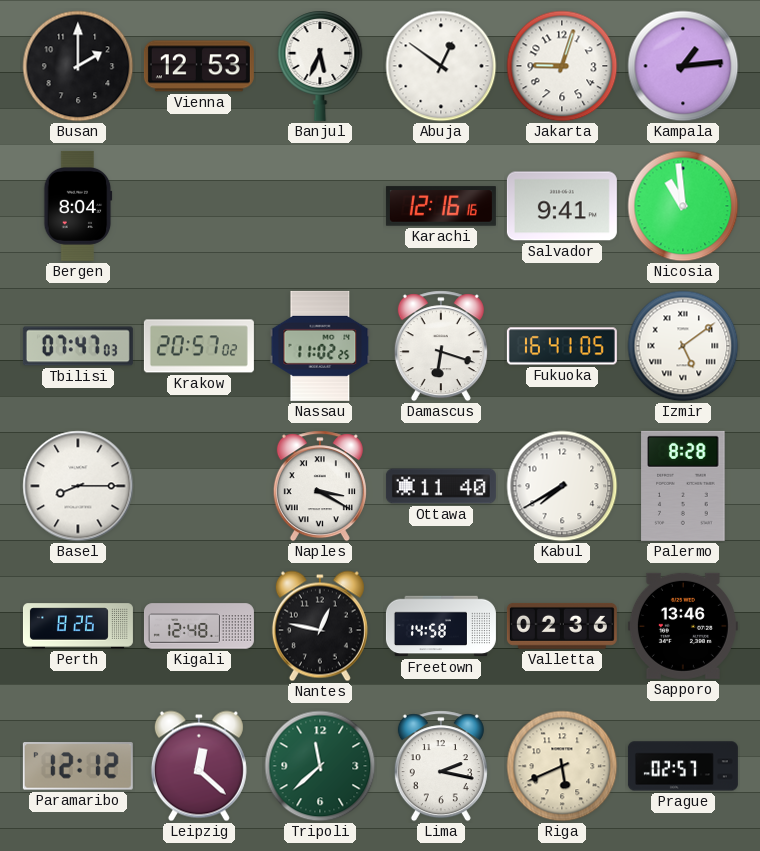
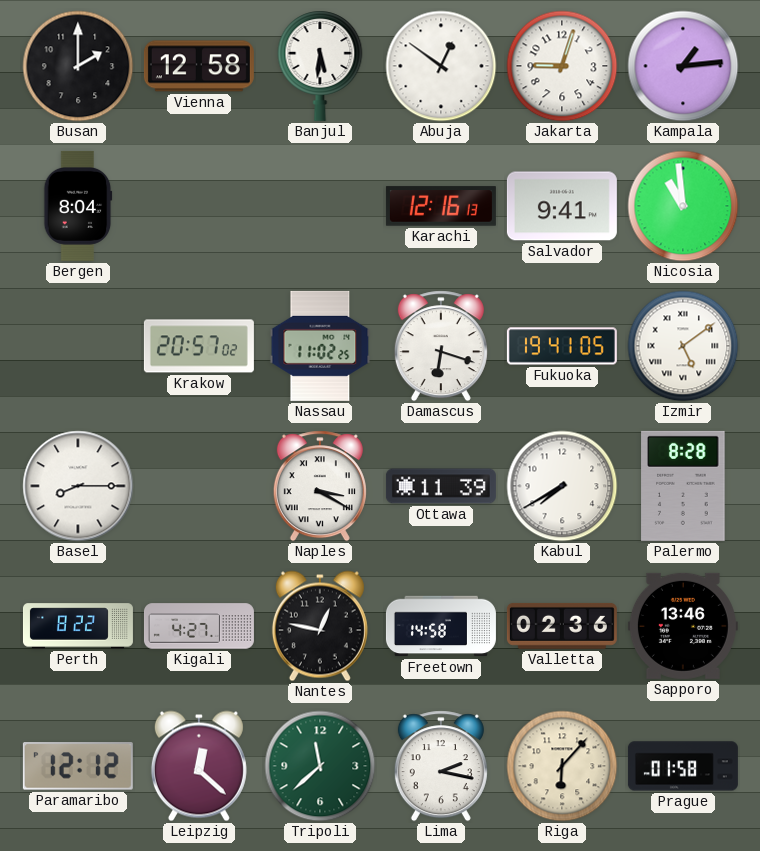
Vienna: 12:53 -> 12:58
Banjul: 5:34 -> 5:31
Karachi: 12:16:16 -> 12:16:13
Tbilisi: 07:47 -> none
Fukuoka: 16:41 -> 19:41
Ottawa: 11:40 -> 11:39
Perth: 8:26 -> 8:22
Kigali: 12:48 -> 4:27
Riga: 5:41 -> 6:07
Prague: 02:57 -> 01:58
